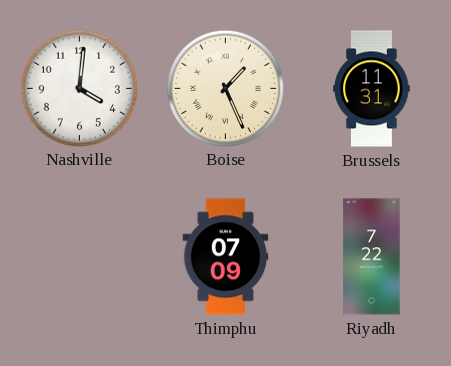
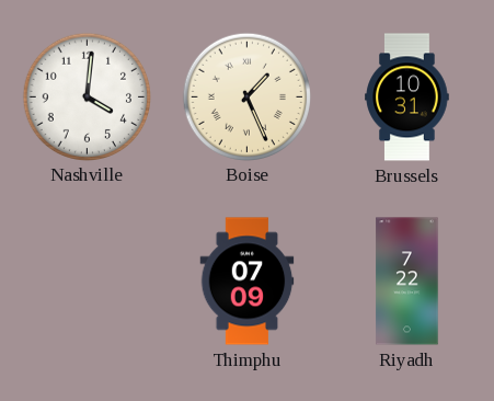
Brussels: 11:31 -> 10:31
